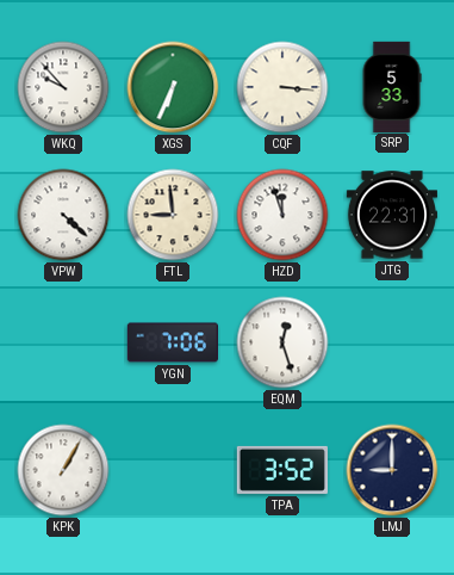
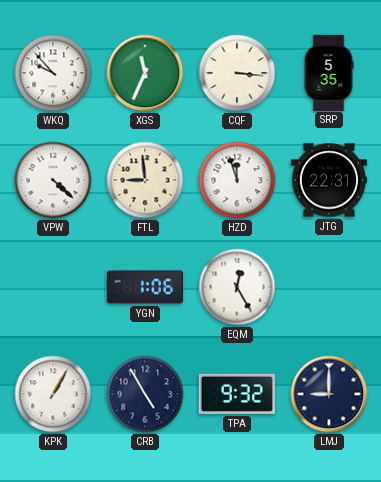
XGS: 6:34 -> 11:34
SRP: 5:33 -> 5:35
YGN: 7:06 -> 1:06
EQM: 12:27 -> 12:25
CRB: none -> 4:55
TPA: 3:52 -> 9:32
